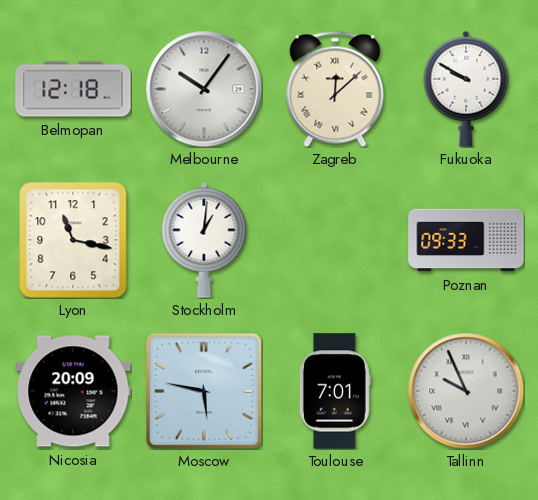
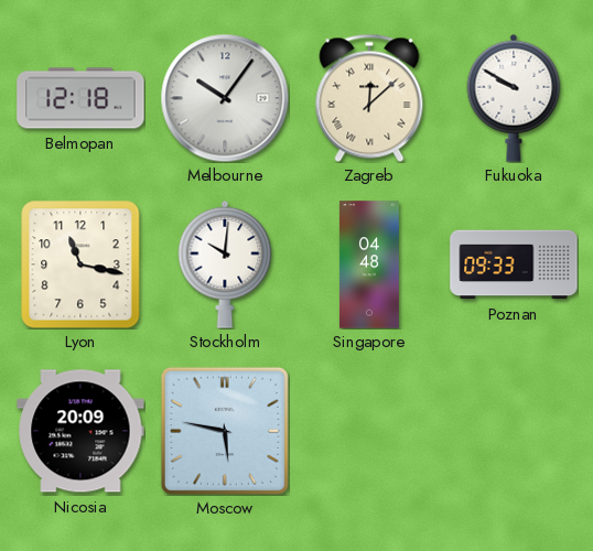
Stockholm: 1:01 -> 10:01
Singapore: none -> 04:48
Toulouse: 7:01 -> none
Tallinn: 9:56 -> none
